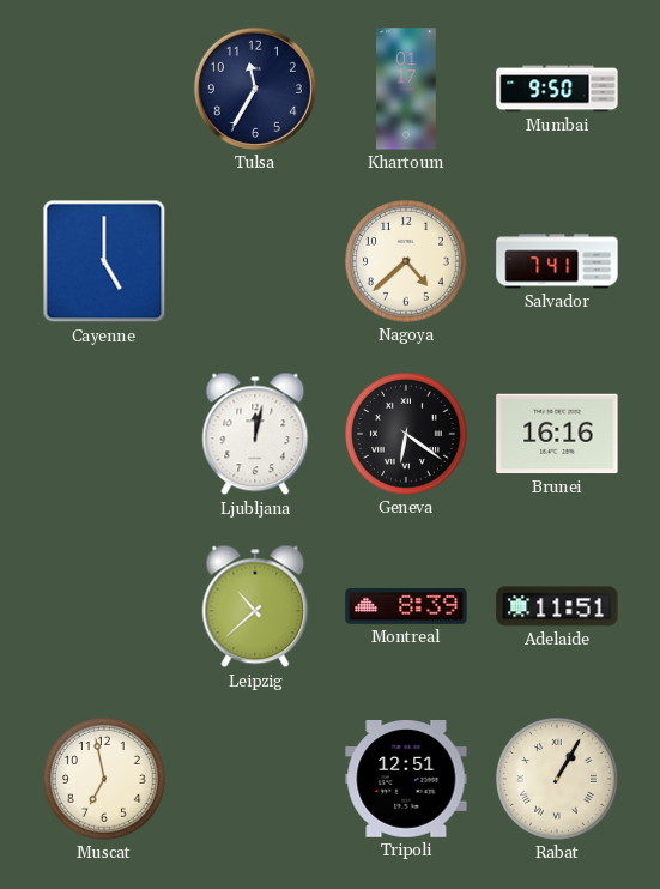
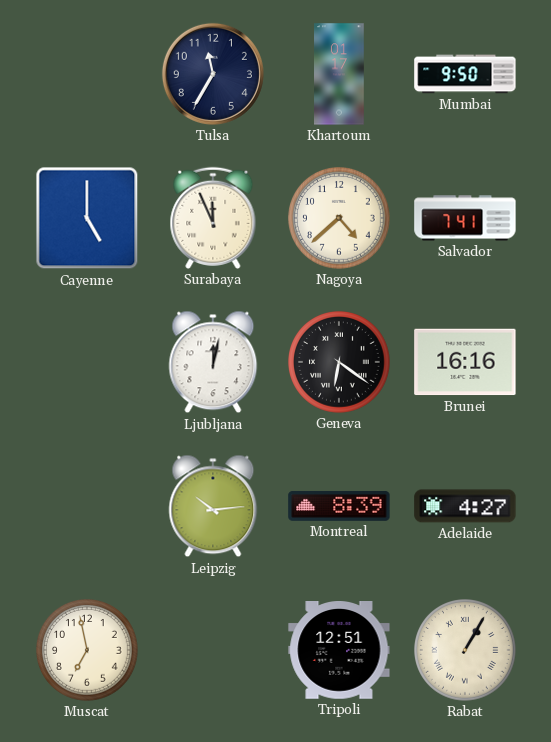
Surabaya: none -> 11:56
Leipzig: 10:38 -> 10:14
Adelaide: 11:51 -> 4:27
